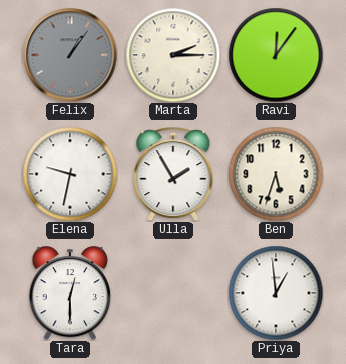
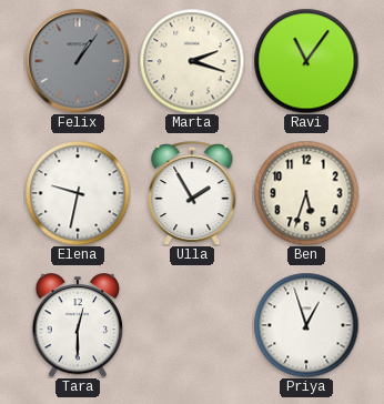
Marta: 2:15 -> 2:18
Ravi: 12:06 -> 11:06
Priya: 12:59 -> 12:57
